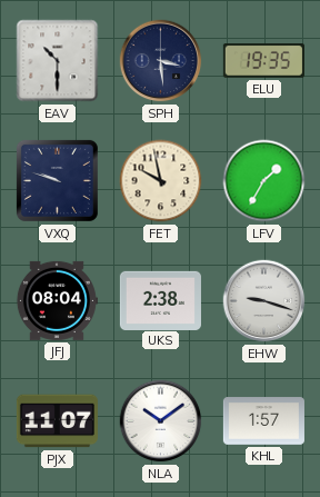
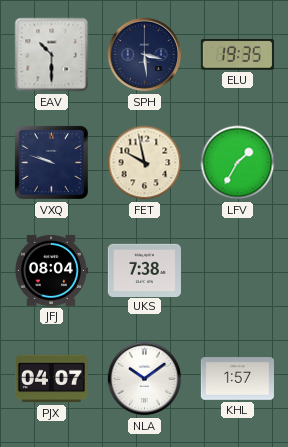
UKS: 2:38 -> 7:38
EHW: 9:18 -> none
PJX: 11:07 -> 04:07
